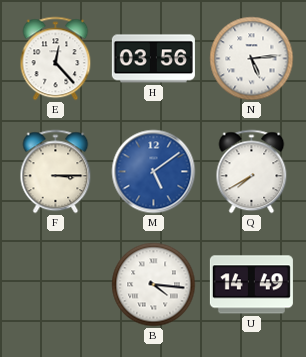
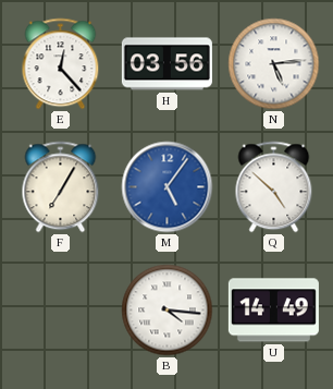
F: 3:15 -> 7:05
M: 5:09 -> 5:06
Q: 7:40 -> 4:52
